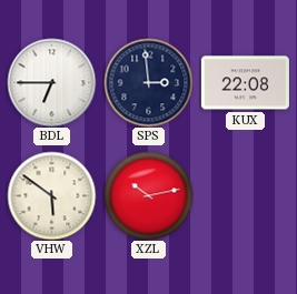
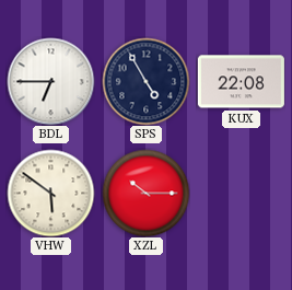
SPS: 2:59 -> 4:55
XZL: 10:13 -> 10:15
